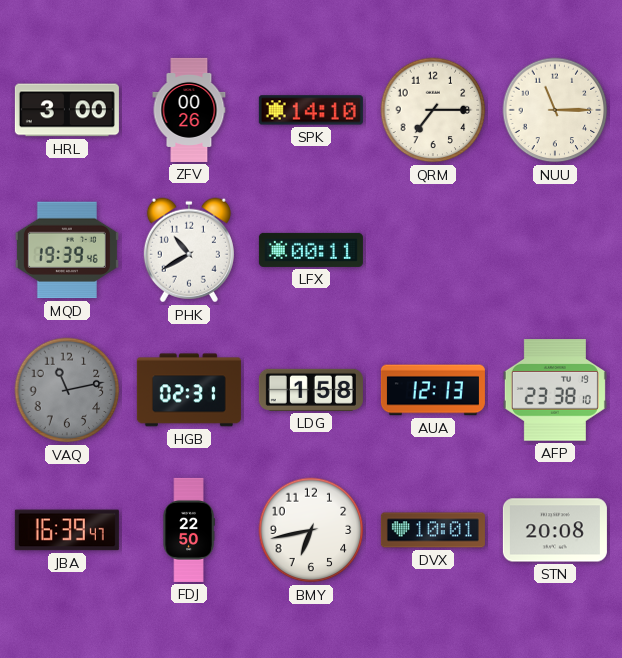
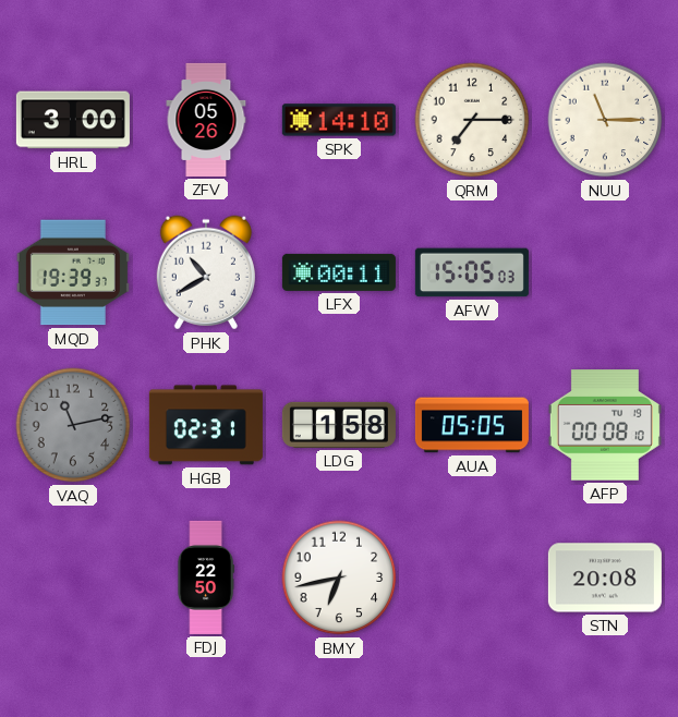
ZFV: 00:26 -> 05:26
MQD: 19:39:46 -> 19:39:37
AFW: none -> 15:05
AUA: 12:13 -> 05:05
AFP: 23:38 -> 00:08
JBA: 16:39 -> none
DVX: 10:01 -> none
